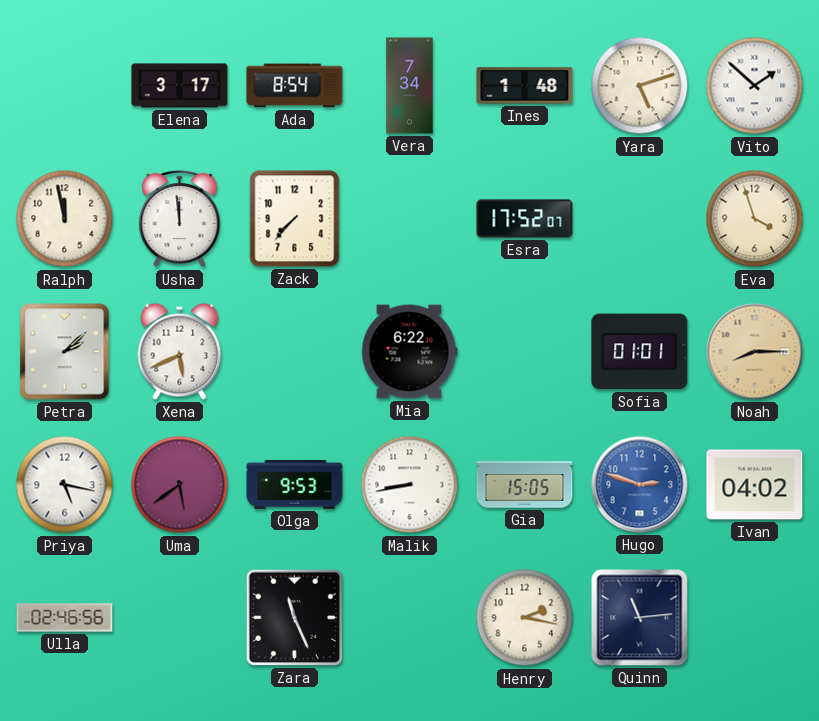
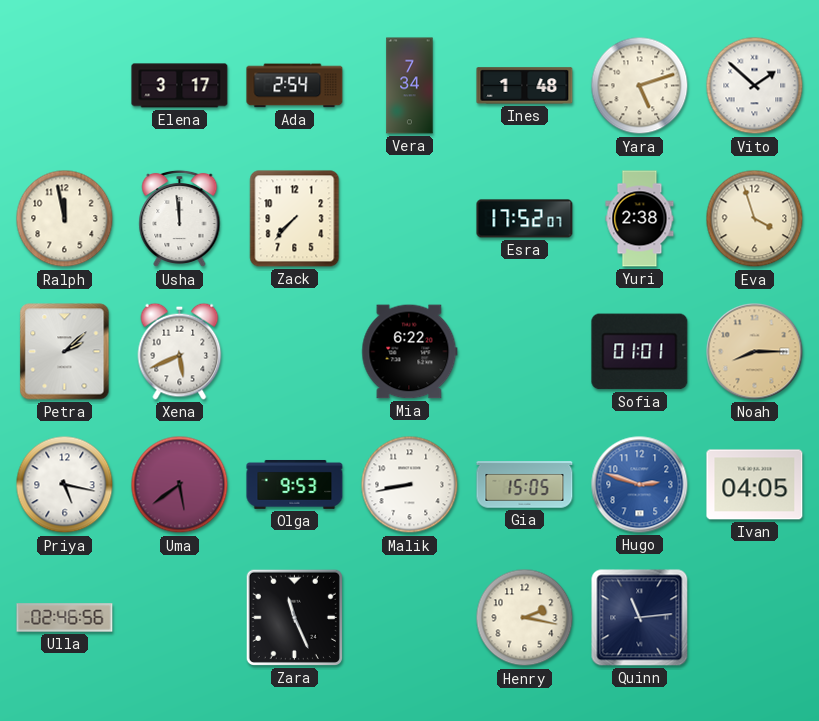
Ada: 8:54 -> 2:54
Yuri: none -> 2:38
Ivan: 04:02 -> 04:05
